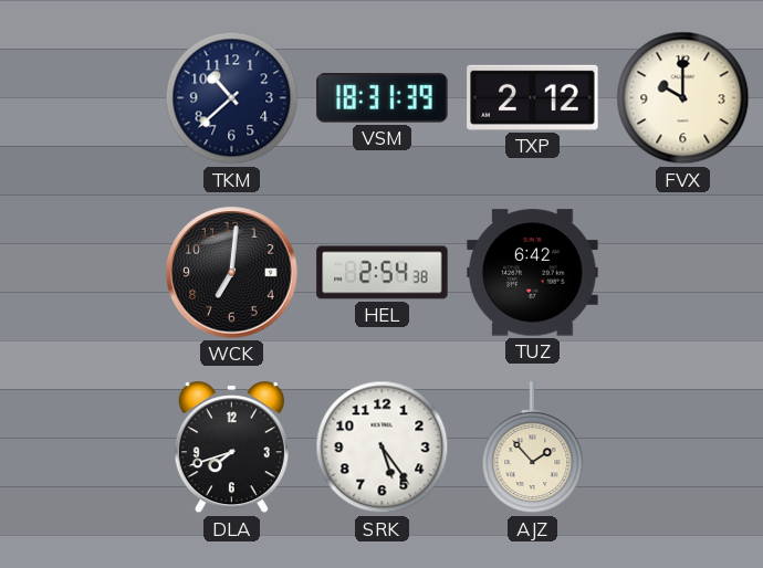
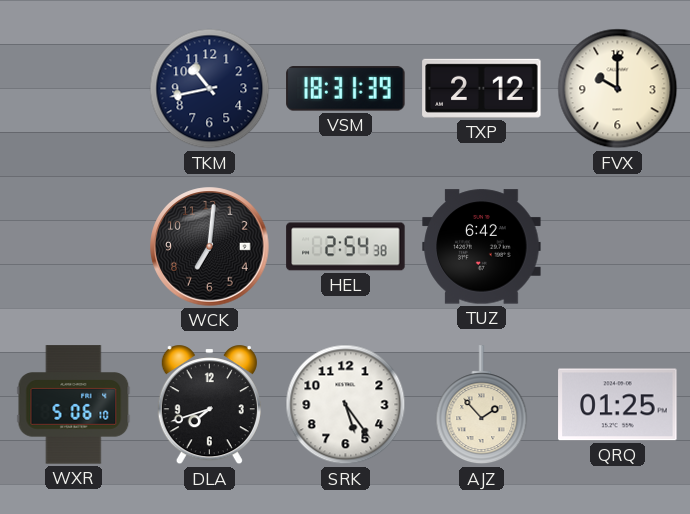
TKM: 10:38 -> 10:43
WXR: none -> 5:06
QRQ: none -> 01:25
